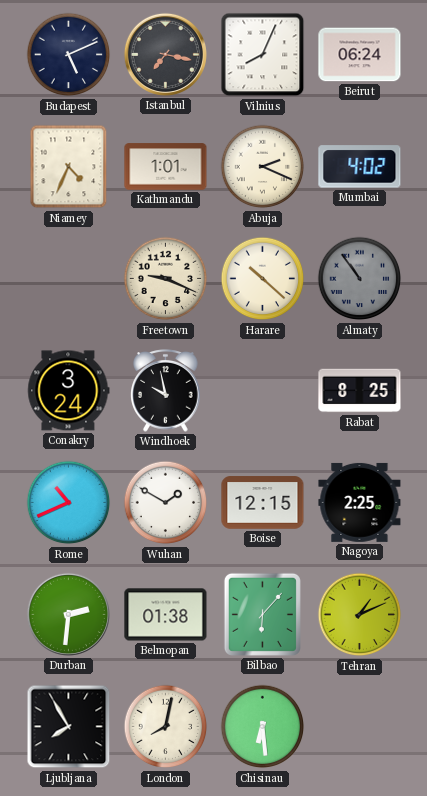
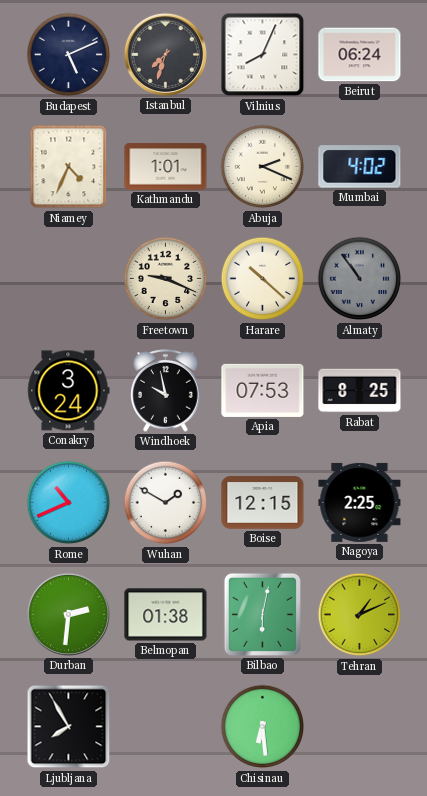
Istanbul: 7:17 -> 7:33
Apia: none -> 07:53
Bilbao: 6:07 -> 6:02
London: 8:02 -> none
